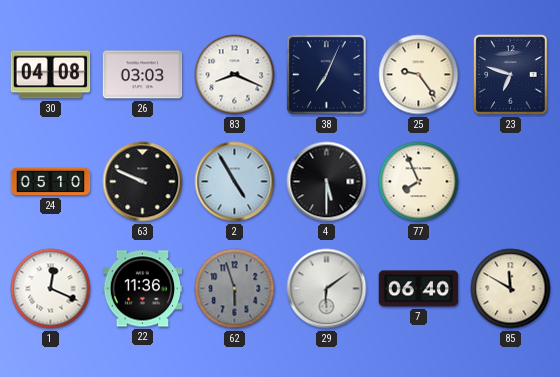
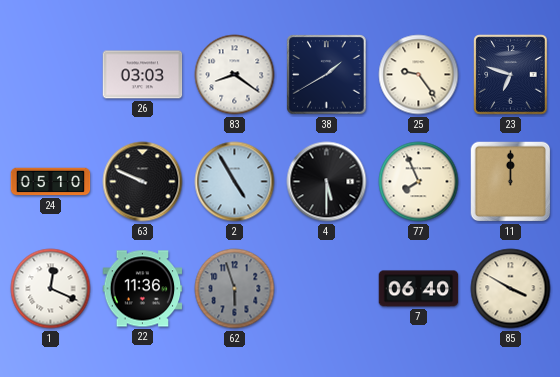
30: 04:08 -> none
83: 8:19 -> 8:21
38: 7:04 -> 1:40
11: none -> 12:00
29: 6:09 -> none
85: 11:50 -> 3:50
